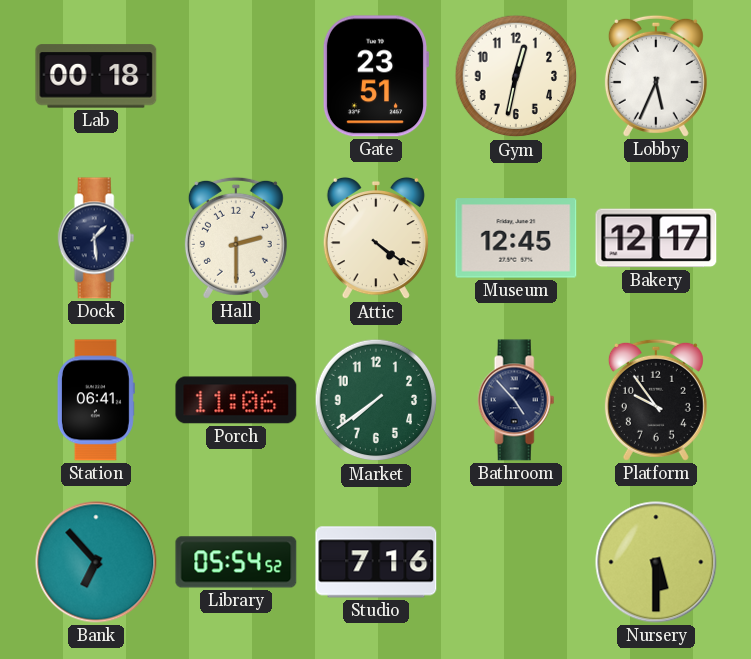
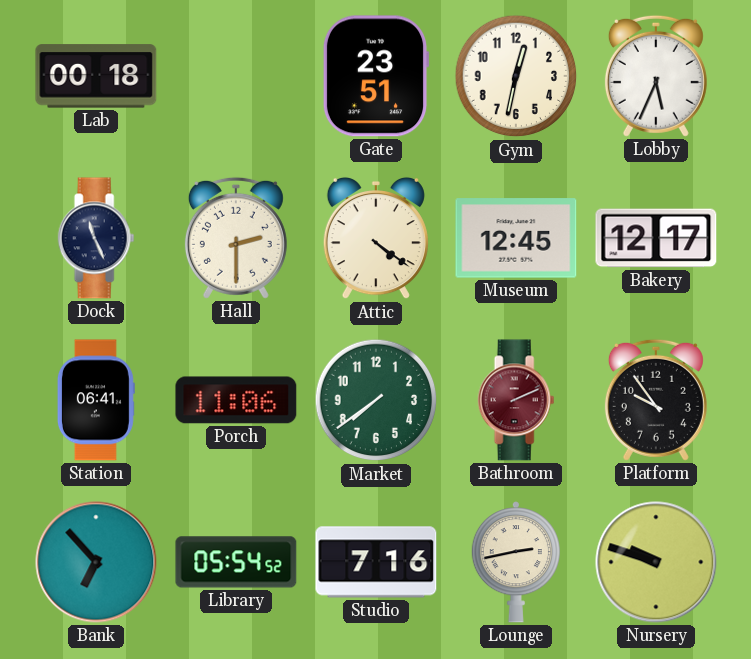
Dock: 1:29 -> 11:26
Bathroom: 4:53 -> 2:11
Bathroom dial: navy -> burgundy
Lounge: none -> 2:43
Nursery: 5:30 -> 9:48
